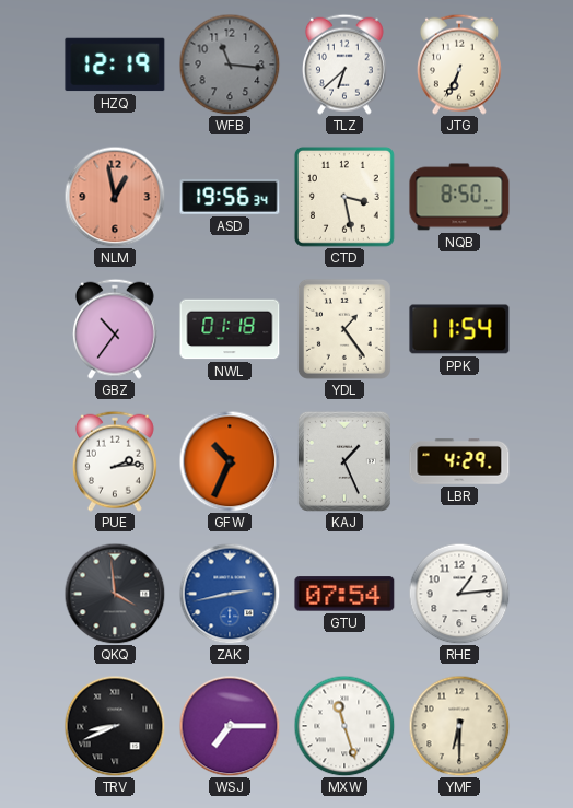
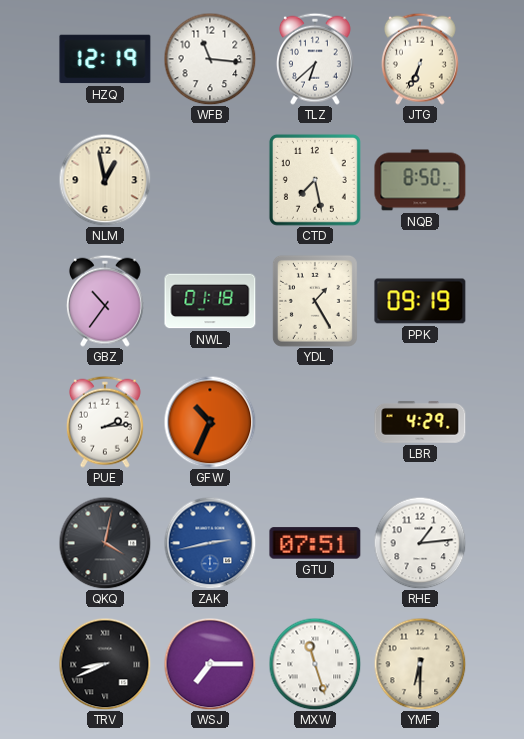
WFB dial: grey -> white
NLM dial: salmon -> cream
ASD: 19:56 -> none
CTD: 3:28 -> 7:28
YDL: 1:24 -> 1:25
PPK: 11:54 -> 09:19
KAJ: 1:26 -> none
QKQ: 3:59 -> 4:02
GTU: 07:54 -> 07:51
